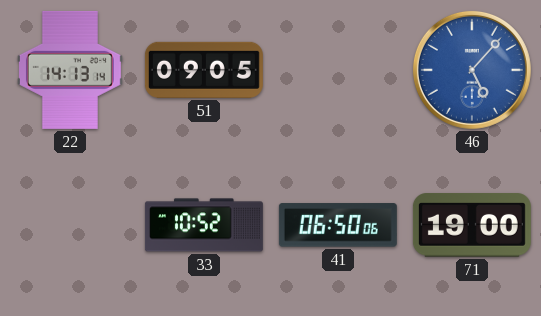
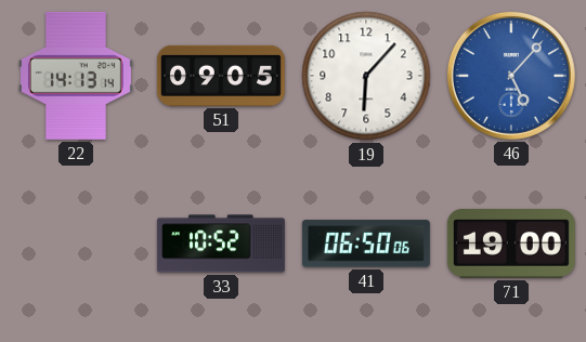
19: none -> 6:07
